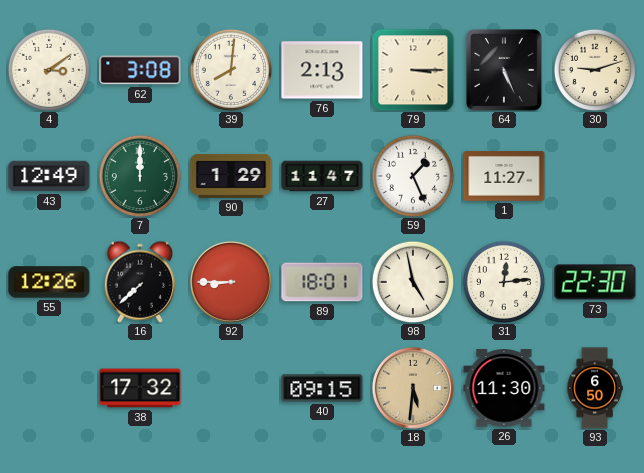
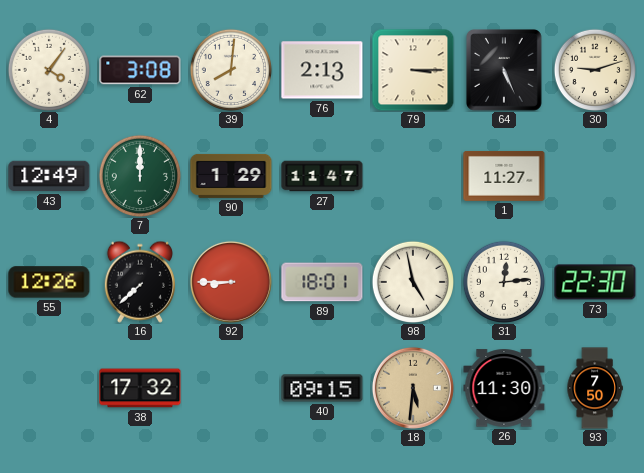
4: 3:09 -> 4:06
59: 1:26 -> none
93: 6:50 -> 7:50
